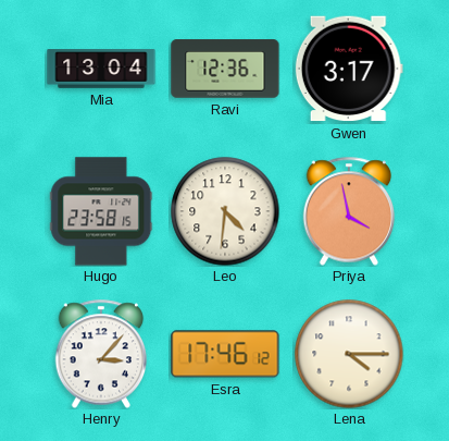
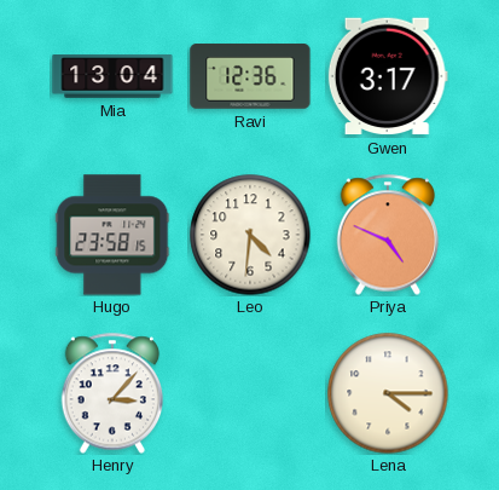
Priya: 3:58 -> 4:49
Esra: 17:46 -> none
